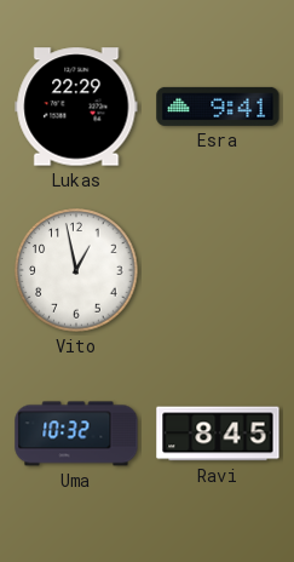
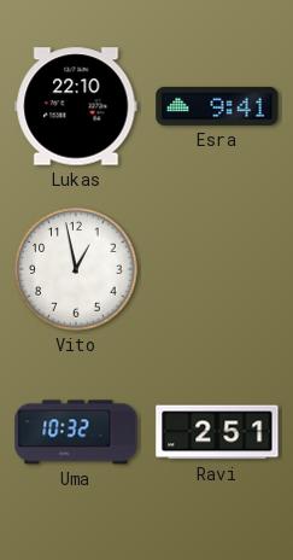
Lukas: 22:29 -> 22:10
Ravi: 8:45 -> 2:51
